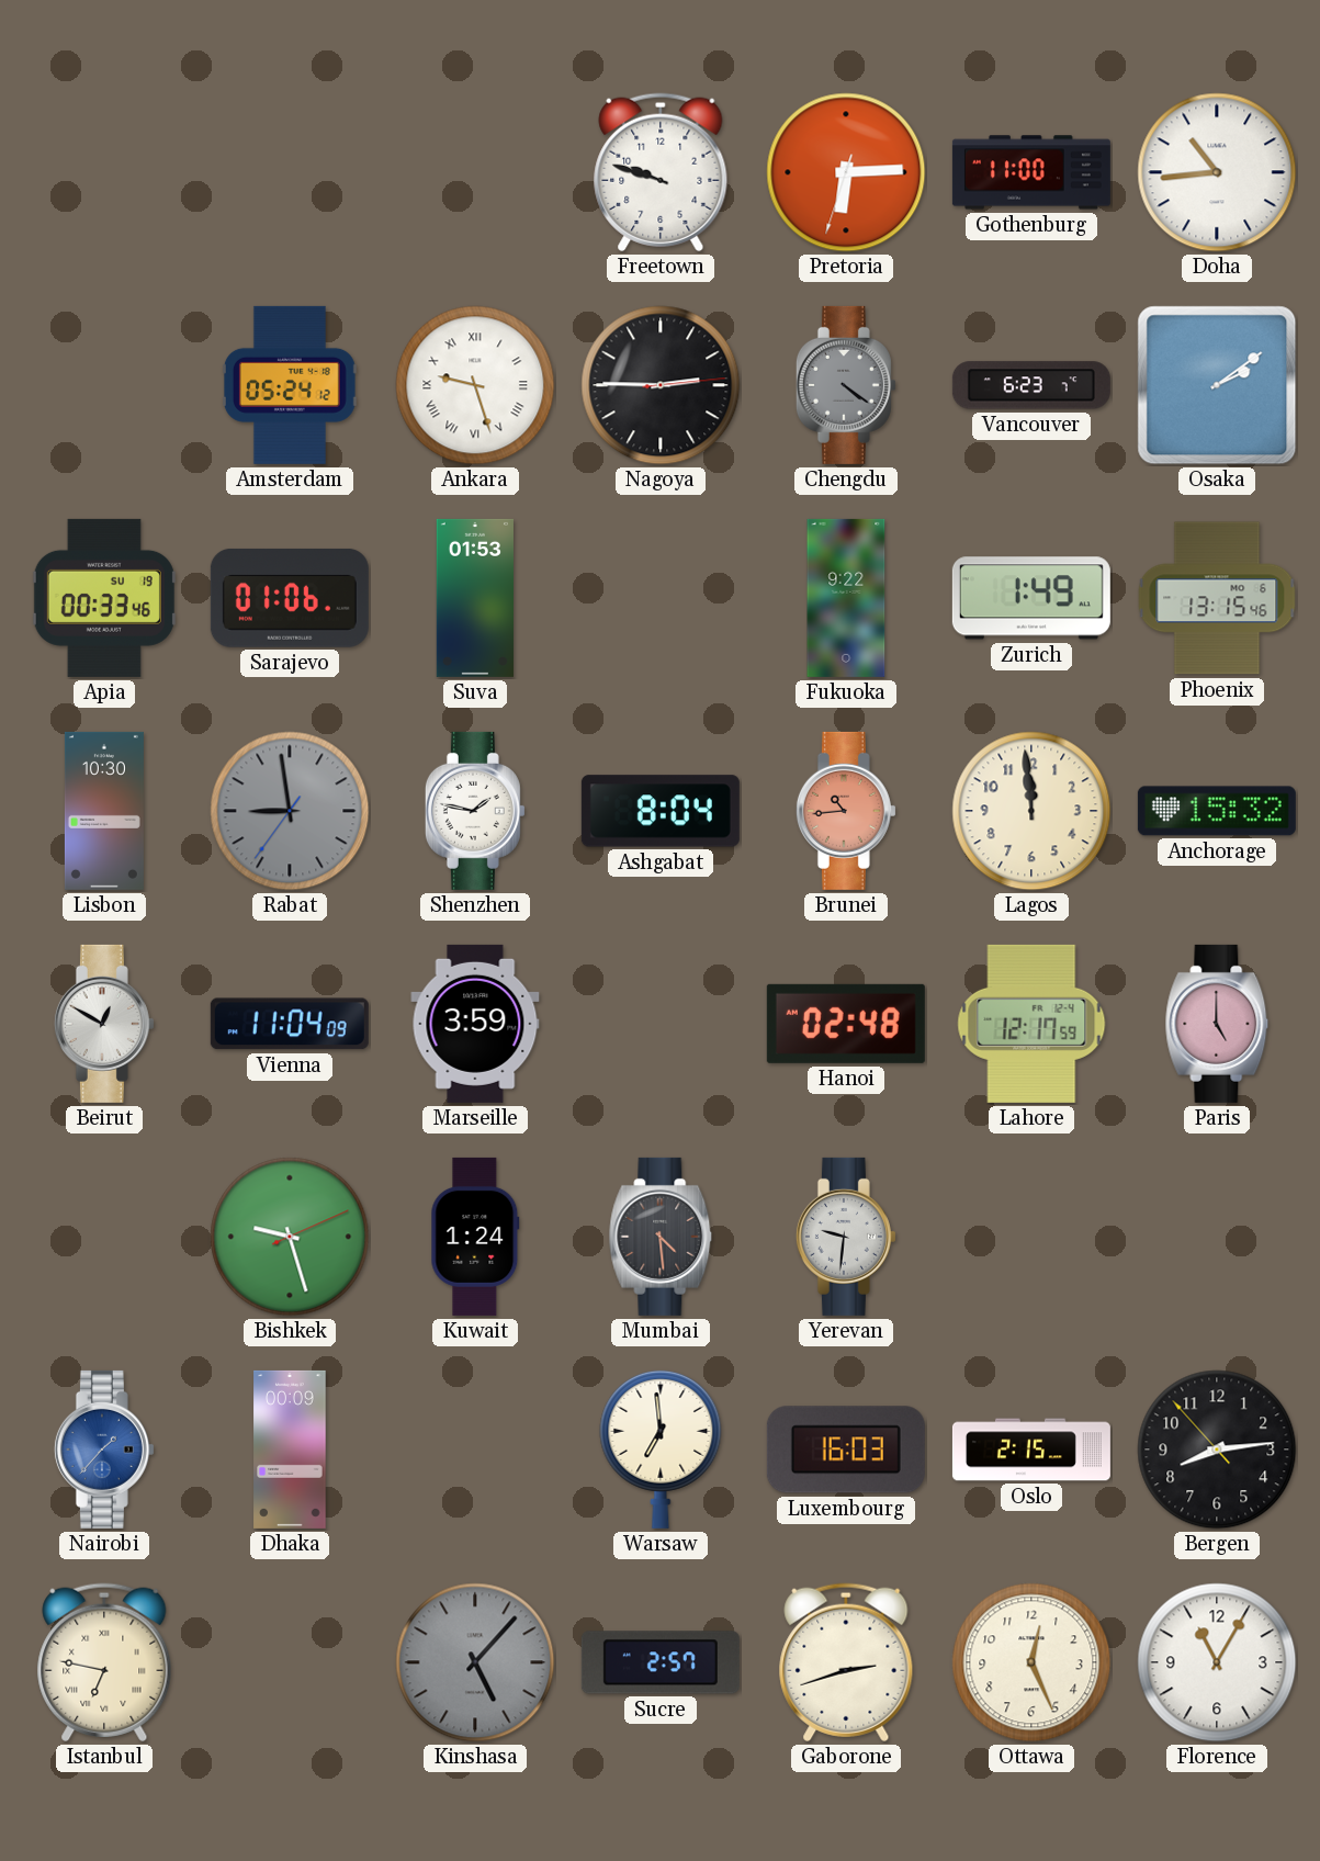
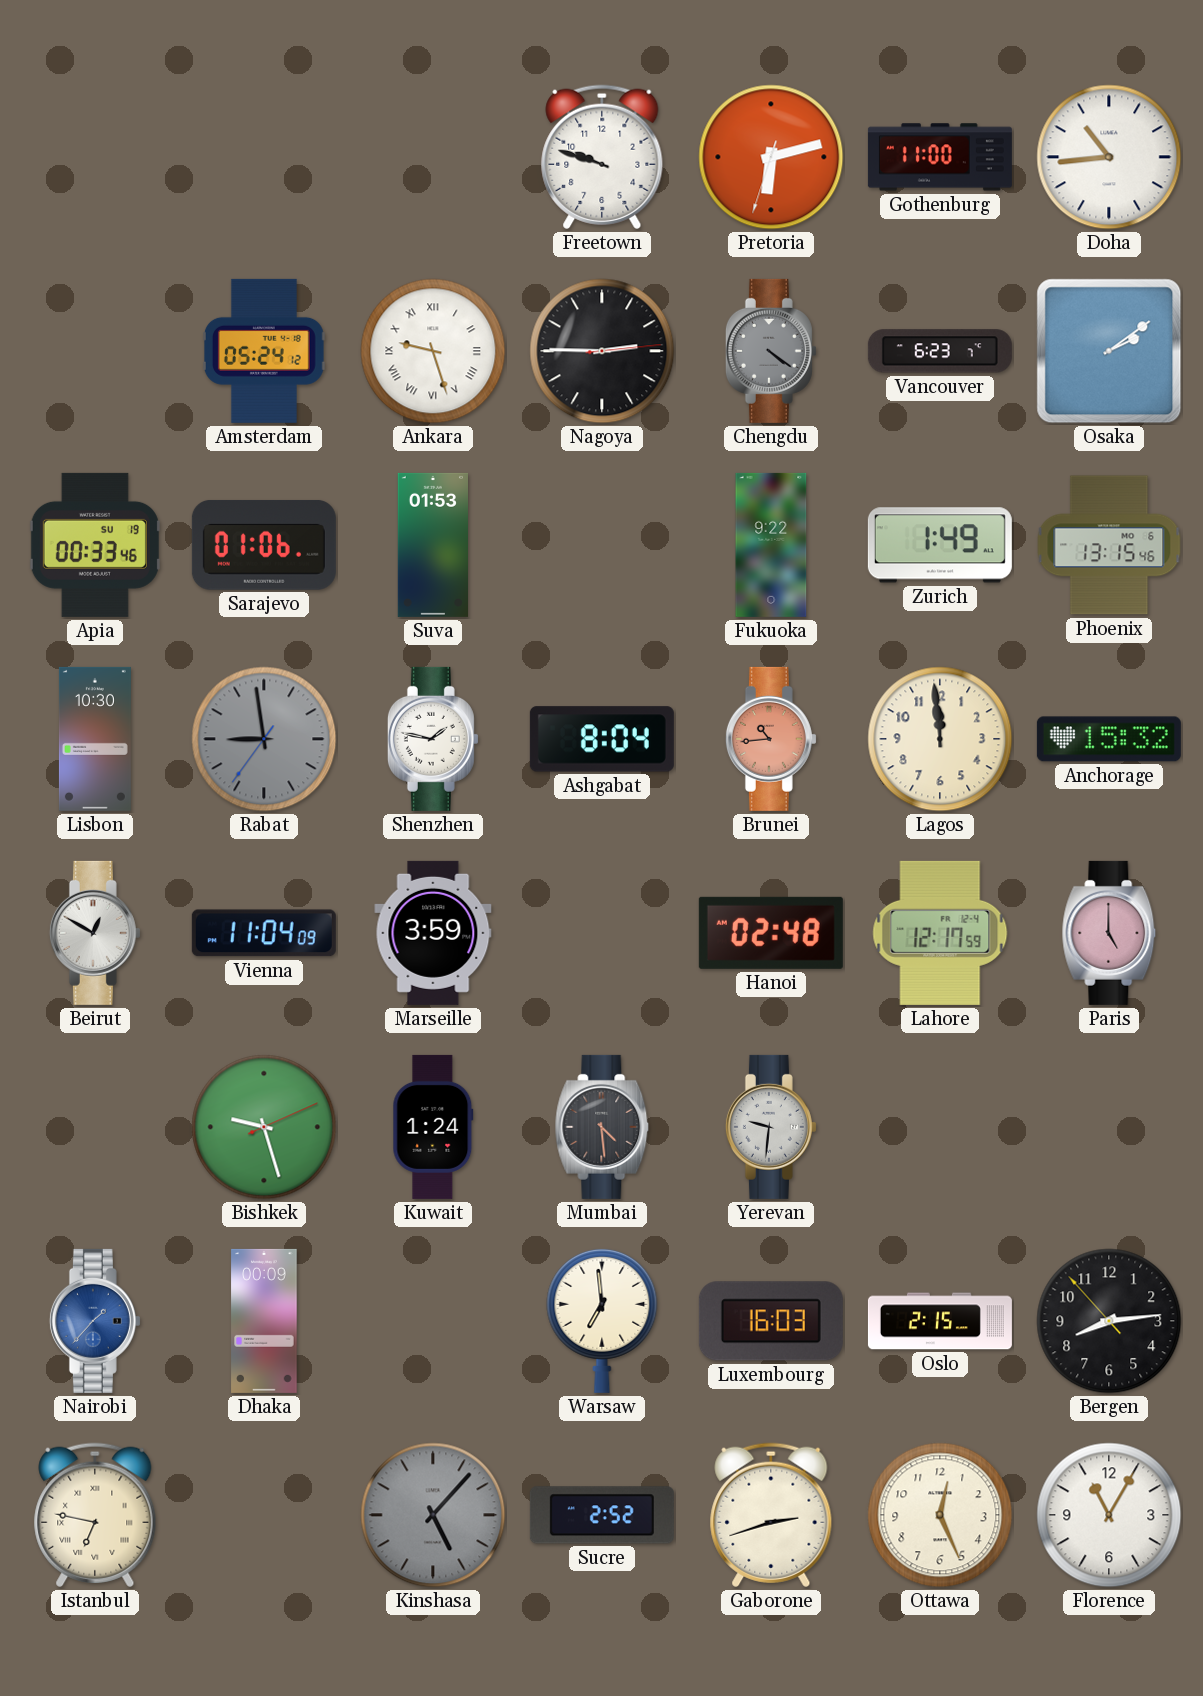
Pretoria: 6:14 -> 6:12
Sucre: 2:57 -> 2:52
